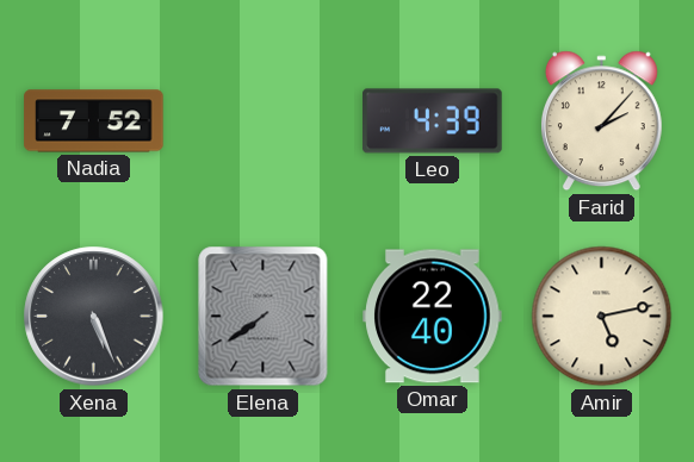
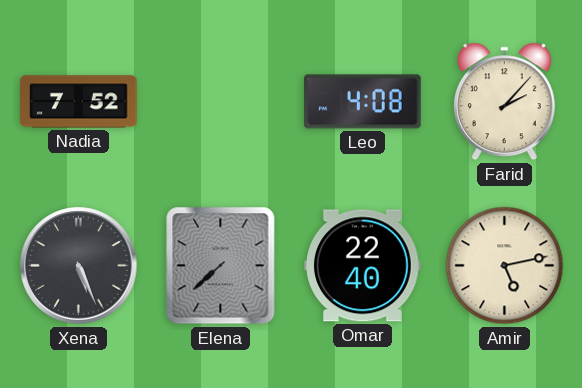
Leo: 4:39 -> 4:08
Elena: 7:39 -> 7:38
